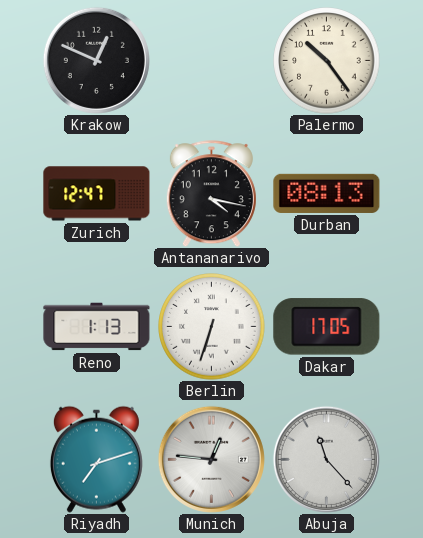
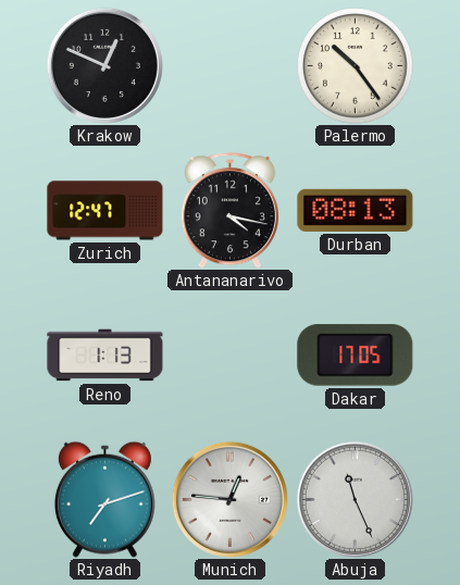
Berlin: 6:33 -> none
Abuja: 11:23 -> 11:26
